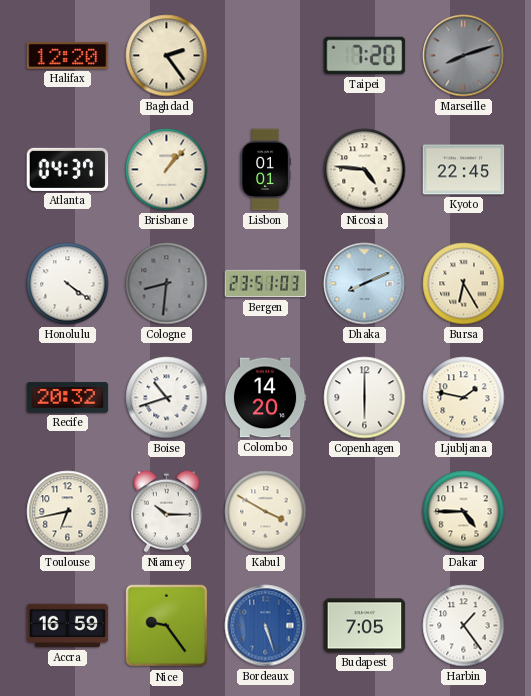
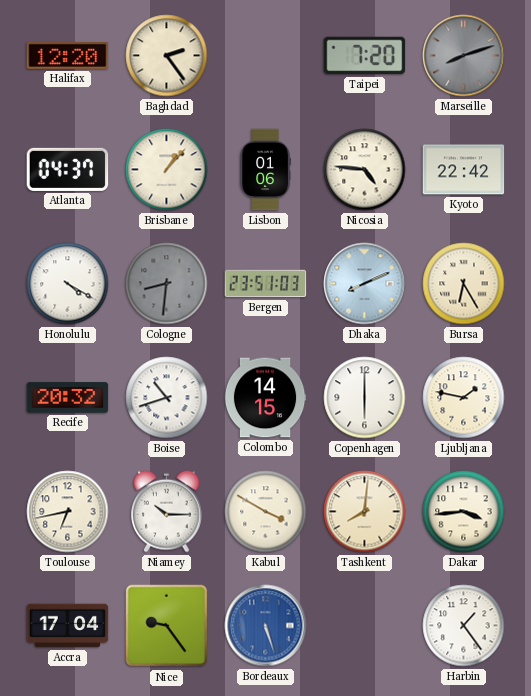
Lisbon: 01:01 -> 01:06
Kyoto: 22:45 -> 22:42
Honolulu: 4:21 -> 4:20
Colombo: 14:20 -> 14:15
Tashkent: none -> 8:01
Dakar: 4:45 -> 3:44
Accra: 16:59 -> 17:04
Budapest: 7:05 -> none
